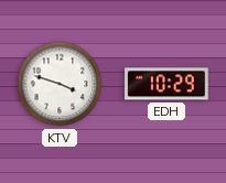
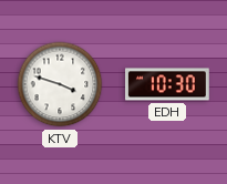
EDH: 10:29 -> 10:30
